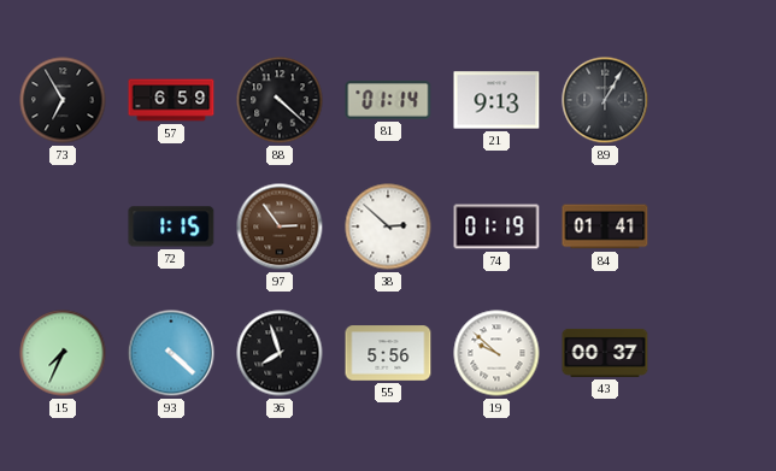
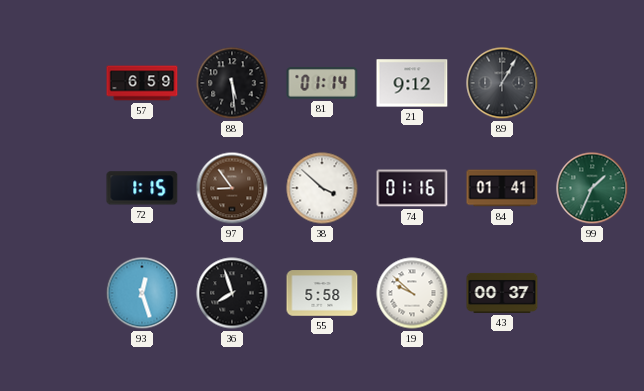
73: 6:55 -> none
88: 4:22 -> 5:29
21: 9:13 -> 9:12
97: 2:54 -> 8:54
38: 2:52 -> 3:52
74: 01:19 -> 01:16
99: none -> 1:34
15: 7:34 -> none
93: 4:22 -> 12:27
55: 5:56 -> 5:58
